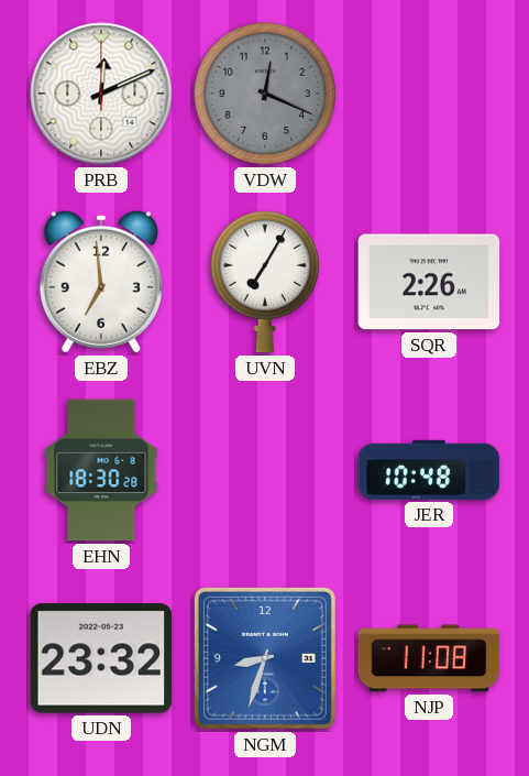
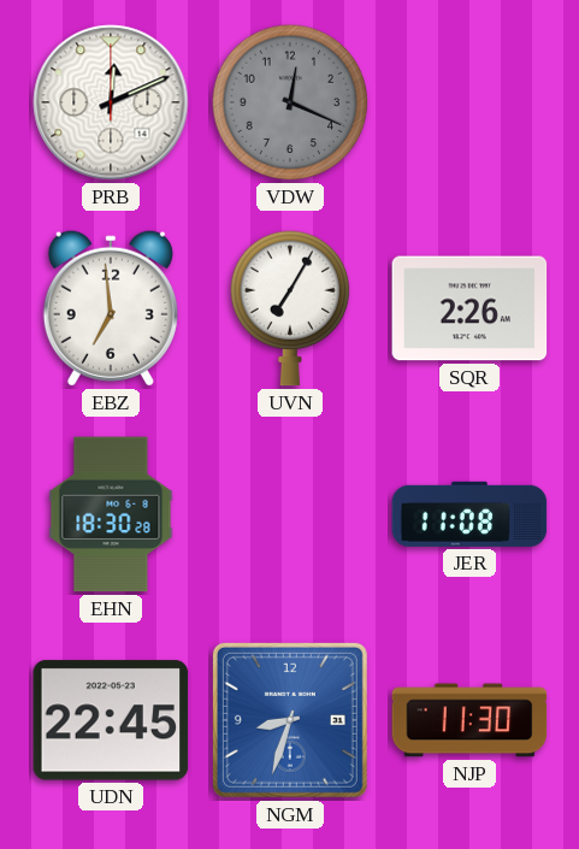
JER: 10:48 -> 11:08
UDN: 23:32 -> 22:45
NJP: 11:08 -> 11:30
